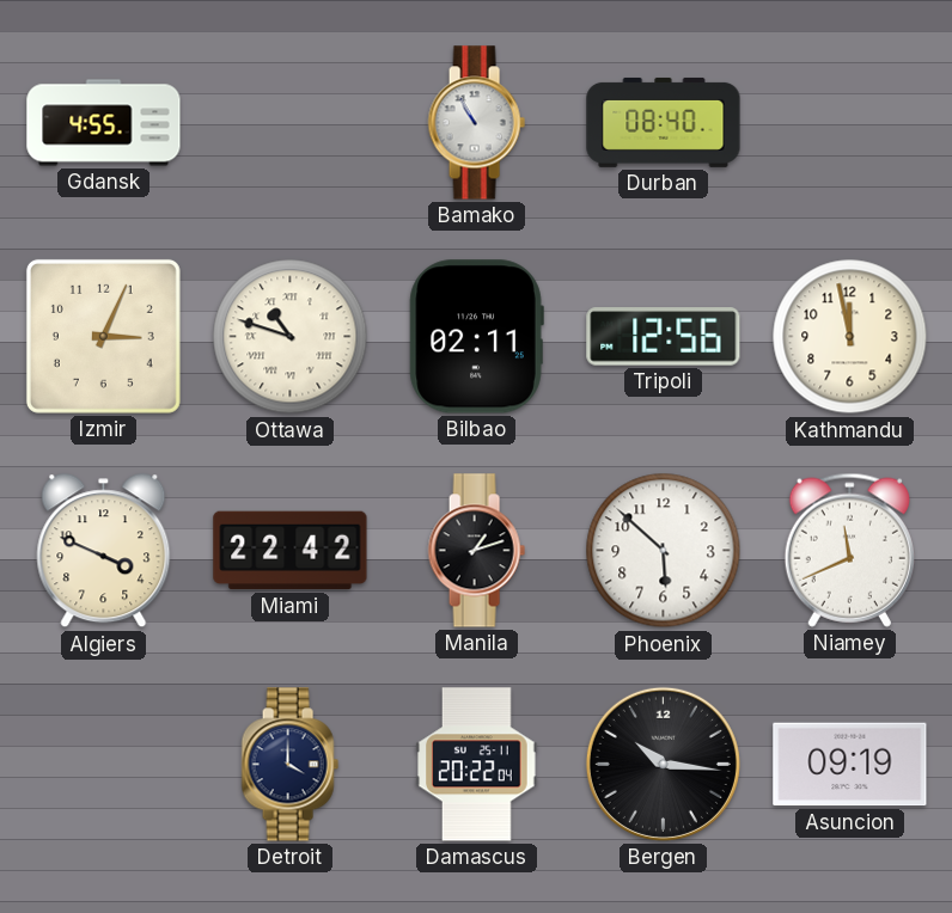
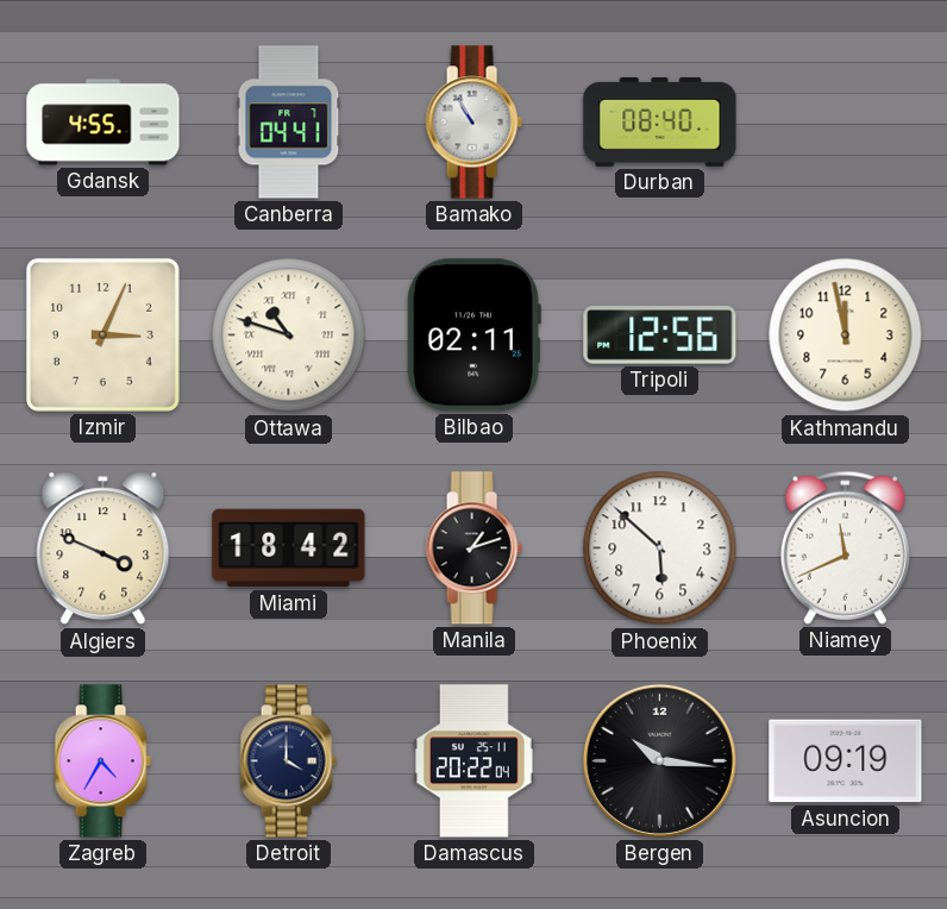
Canberra: none -> 04:41
Miami: 22:42 -> 18:42
Zagreb: none -> 4:35
